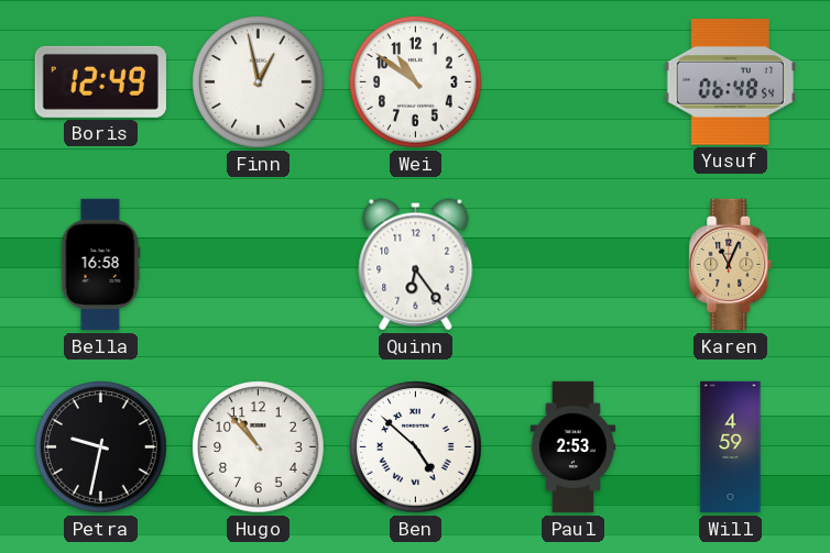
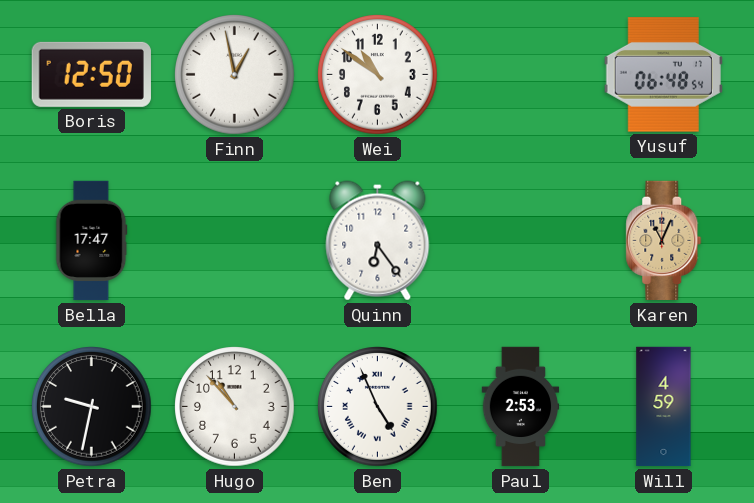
Boris: 12:49 -> 12:50
Bella: 16:58 -> 17:47
Ben: 4:52 -> 4:56
